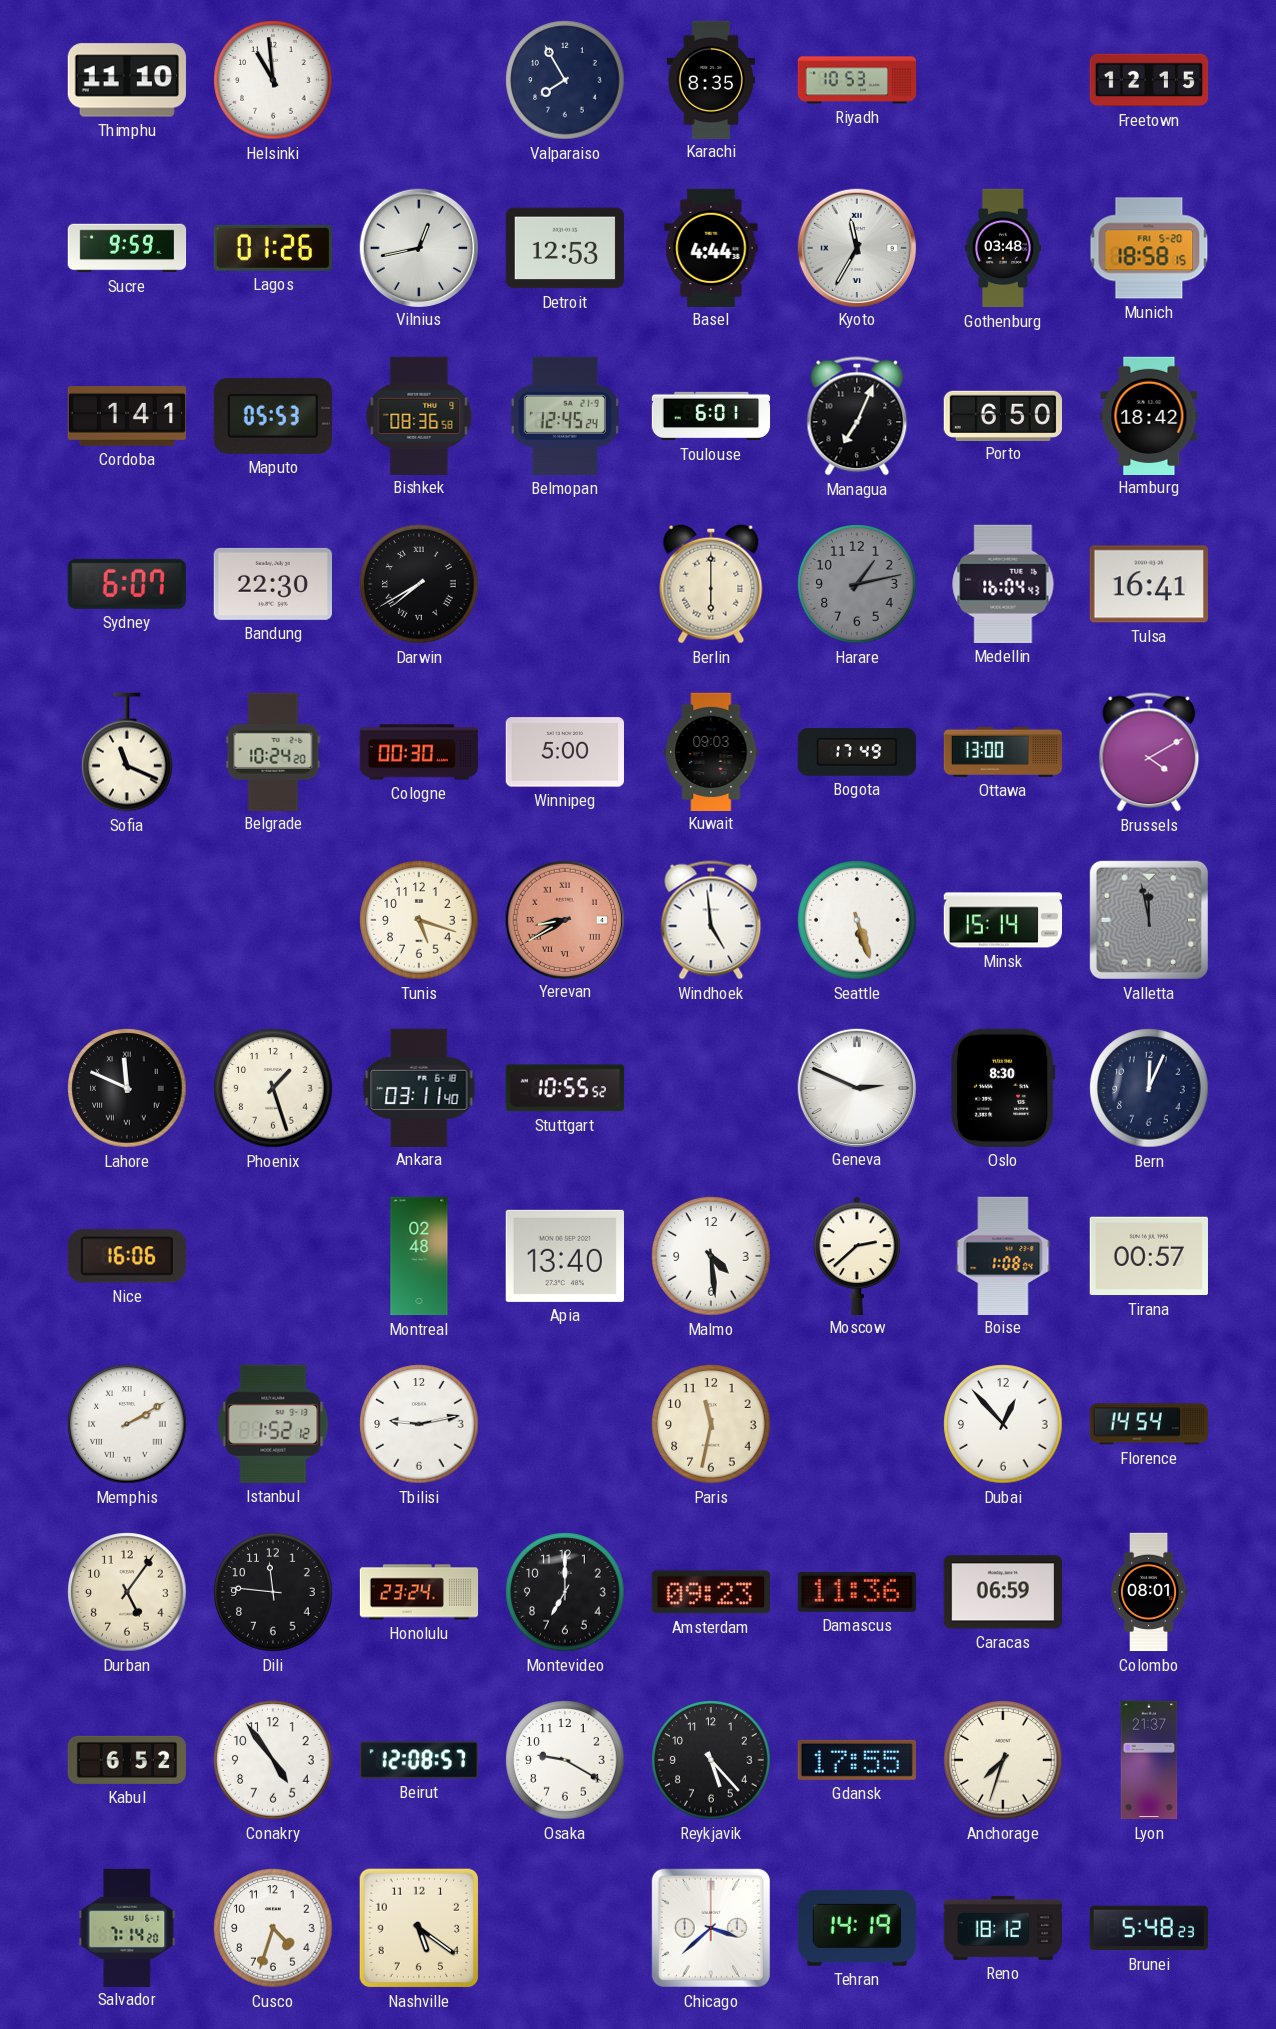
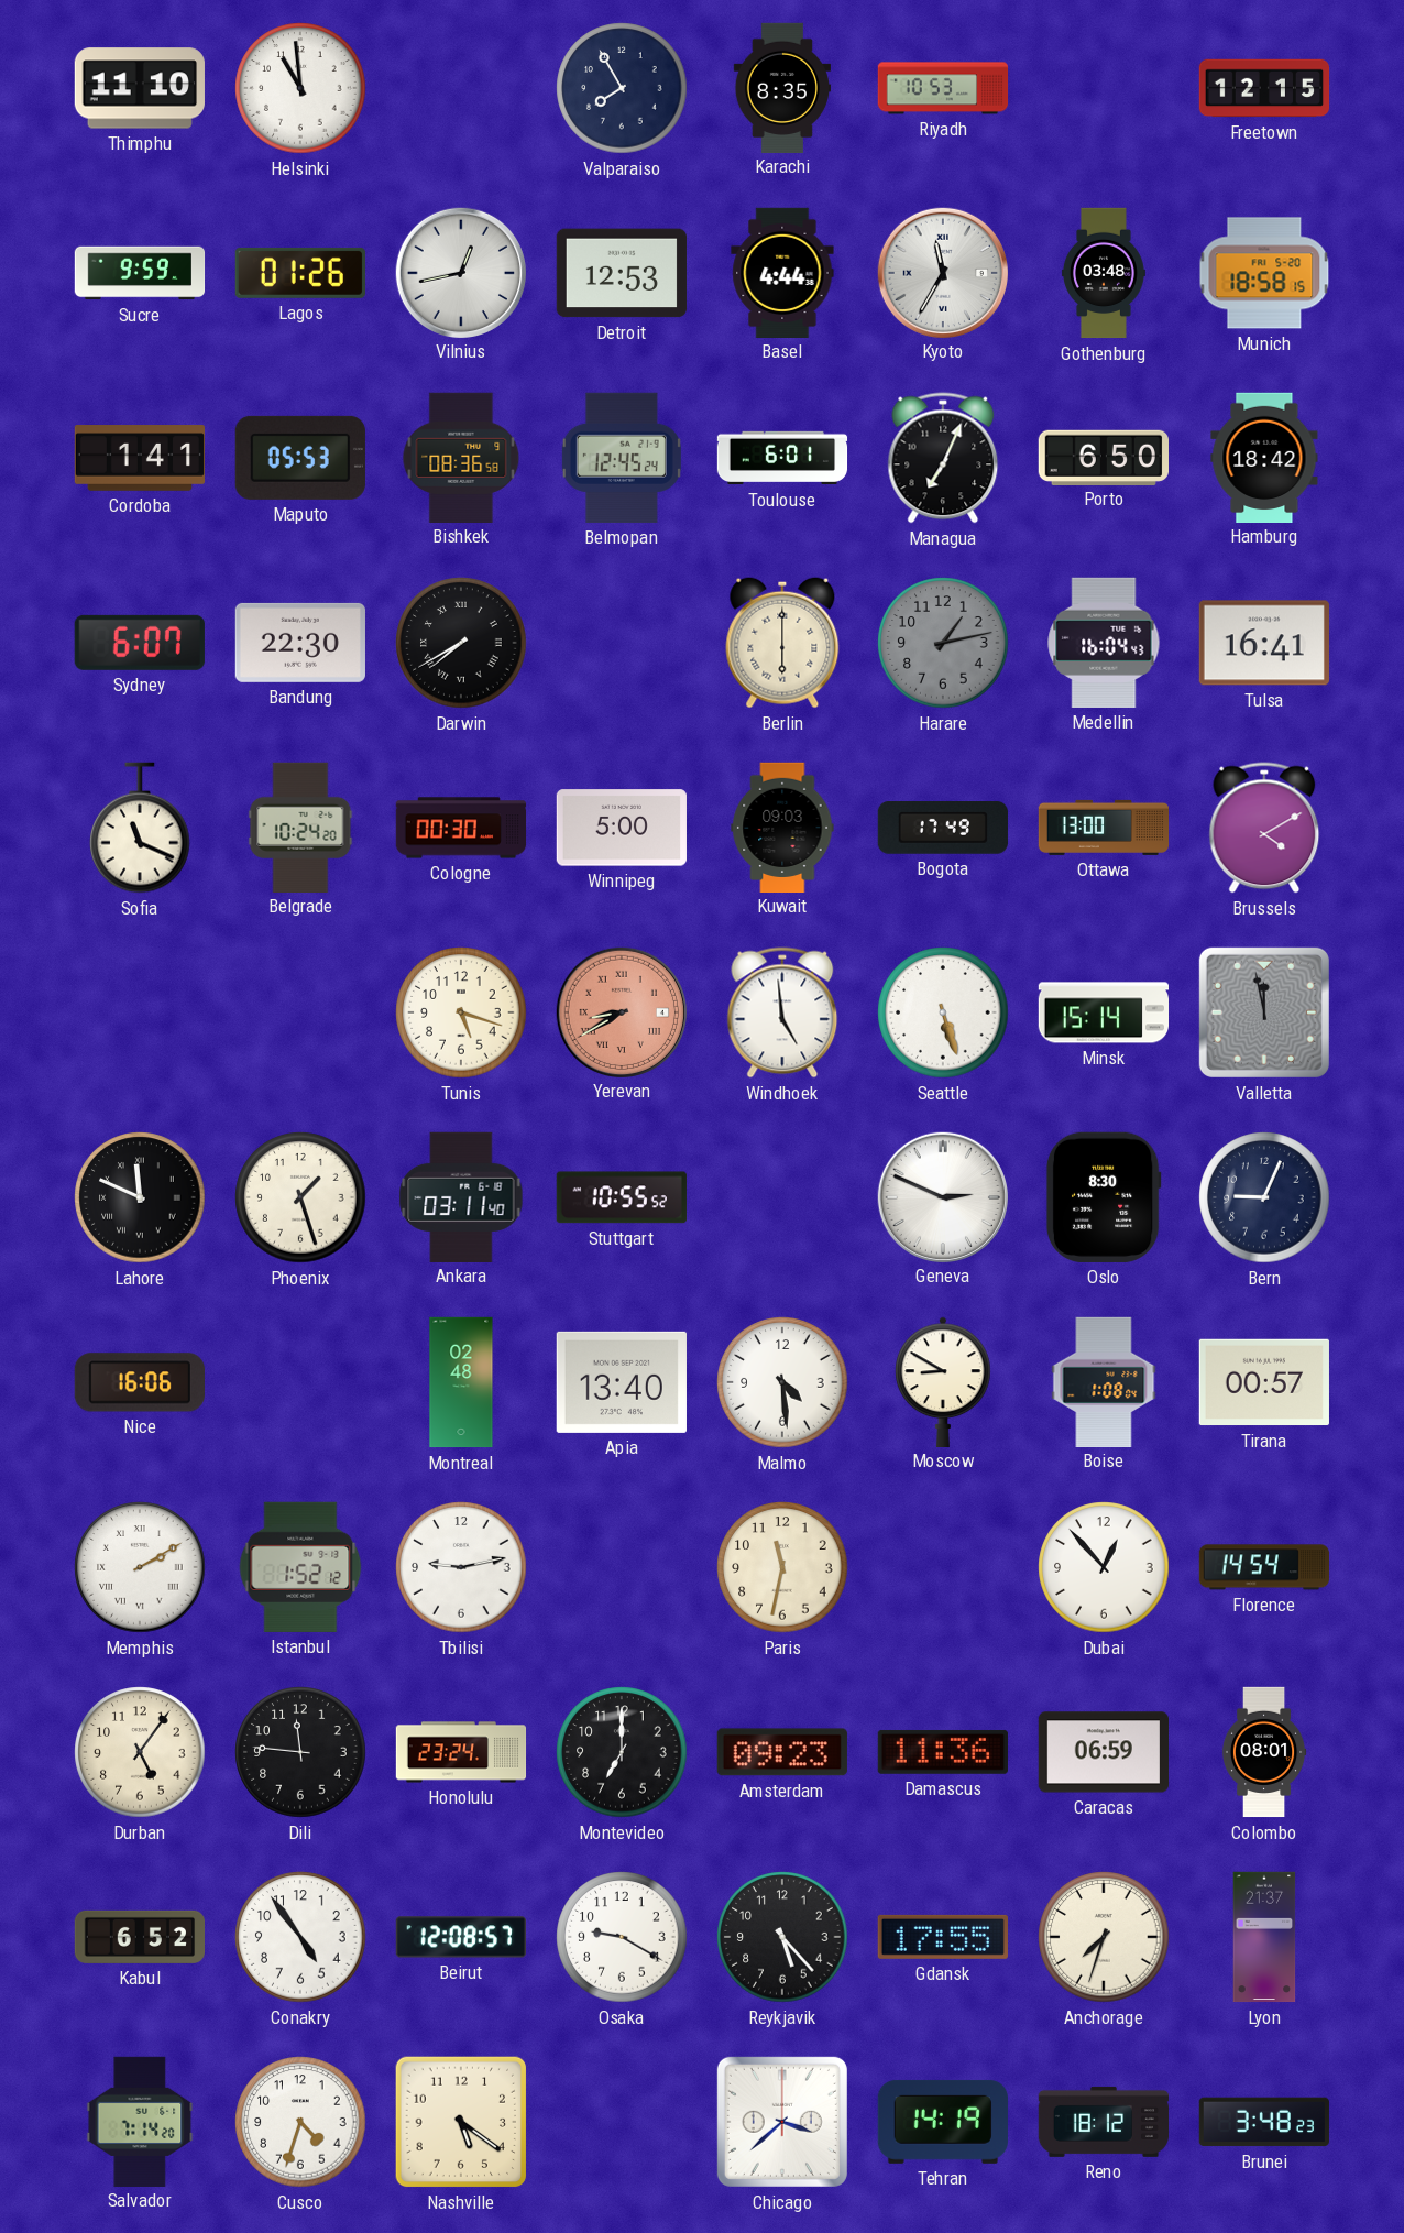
Bern: 12:04 -> 9:04
Moscow: 2:38 -> 8:50
Brunei: 5:48 -> 3:48
